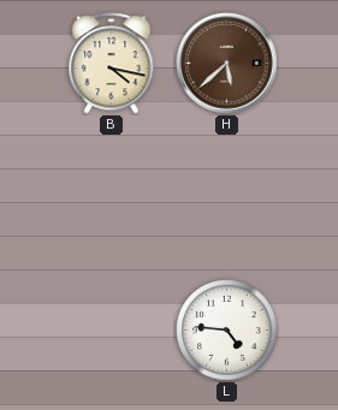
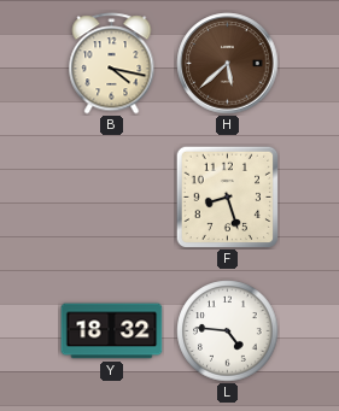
F: none -> 8:27
Y: none -> 18:32
